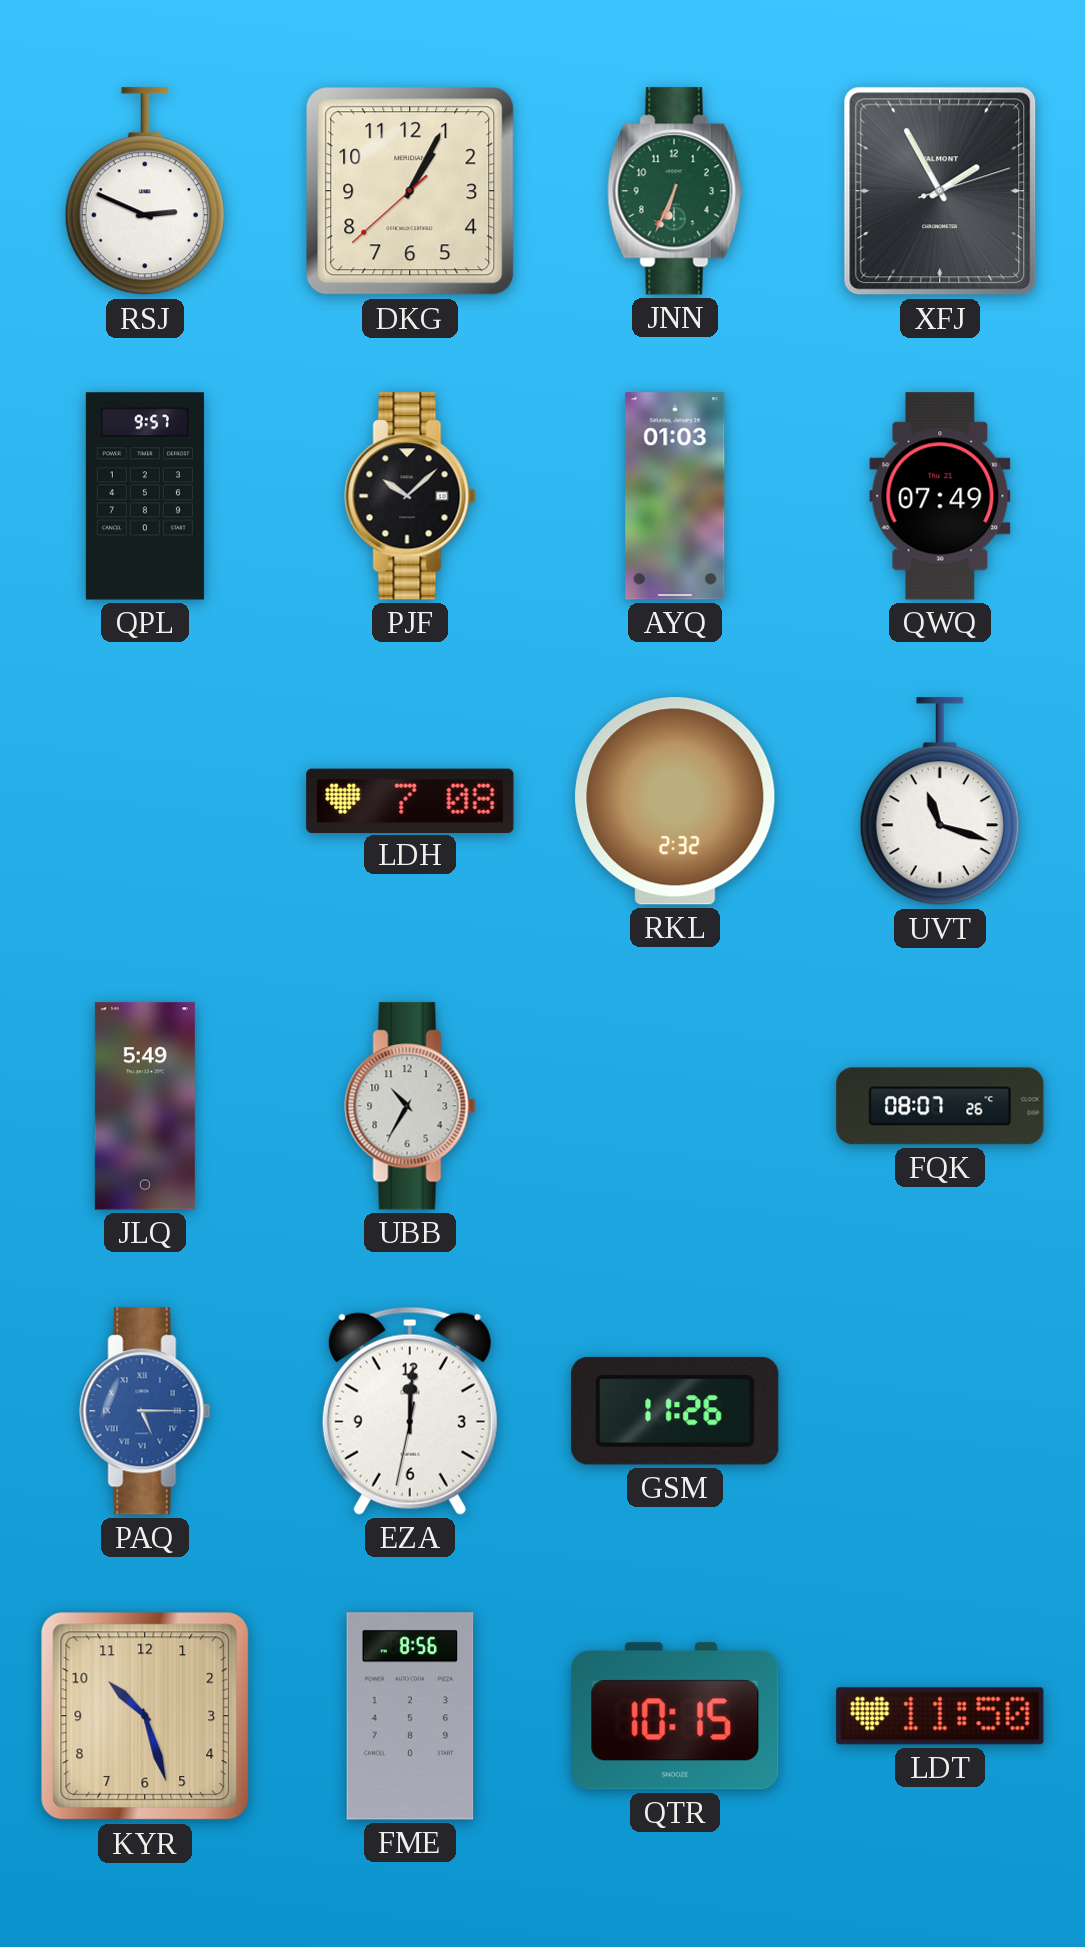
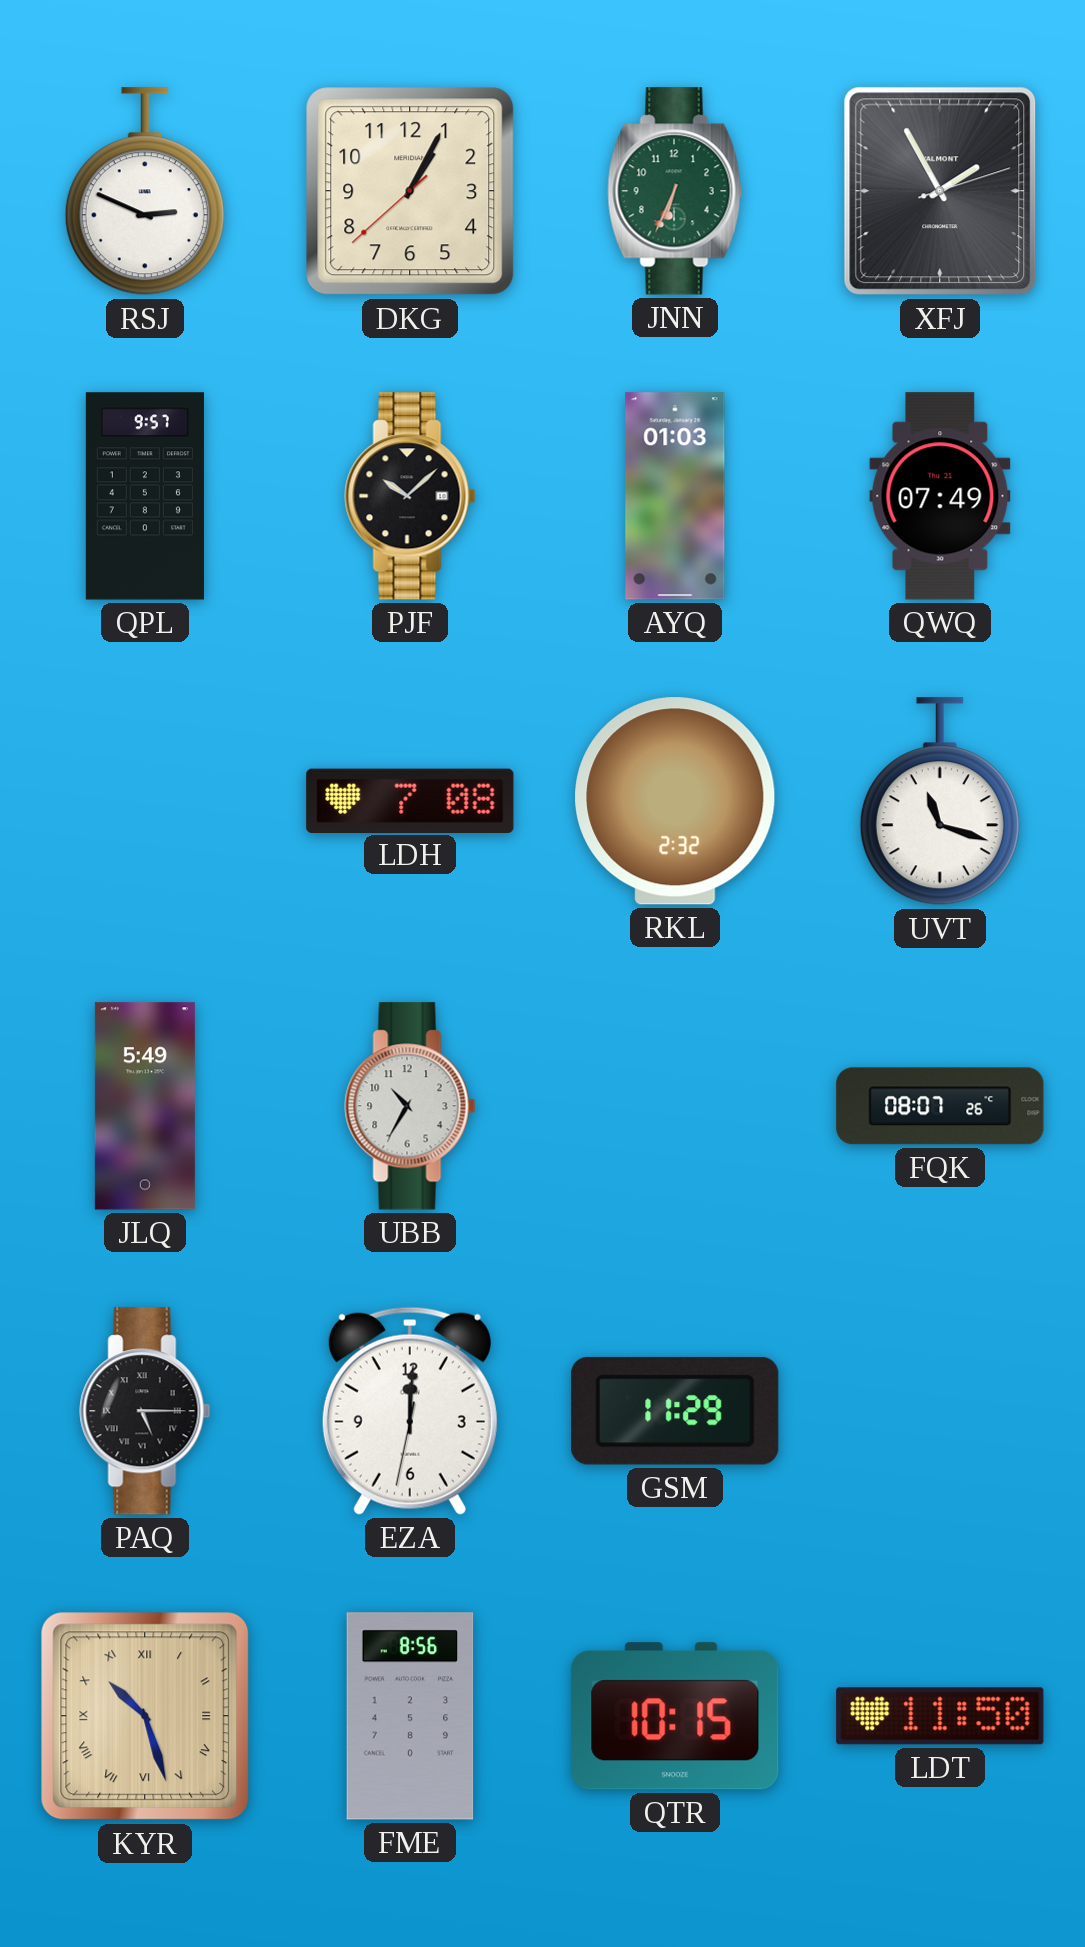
PAQ dial: blue -> black
GSM: 11:26 -> 11:29
KYR numerals: Arabic -> Roman
